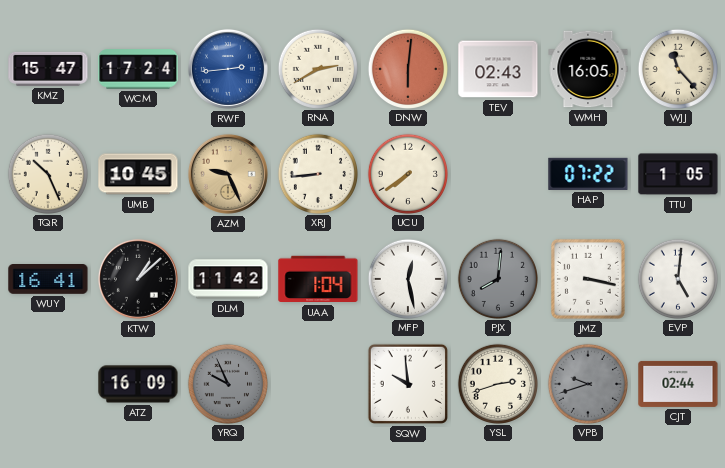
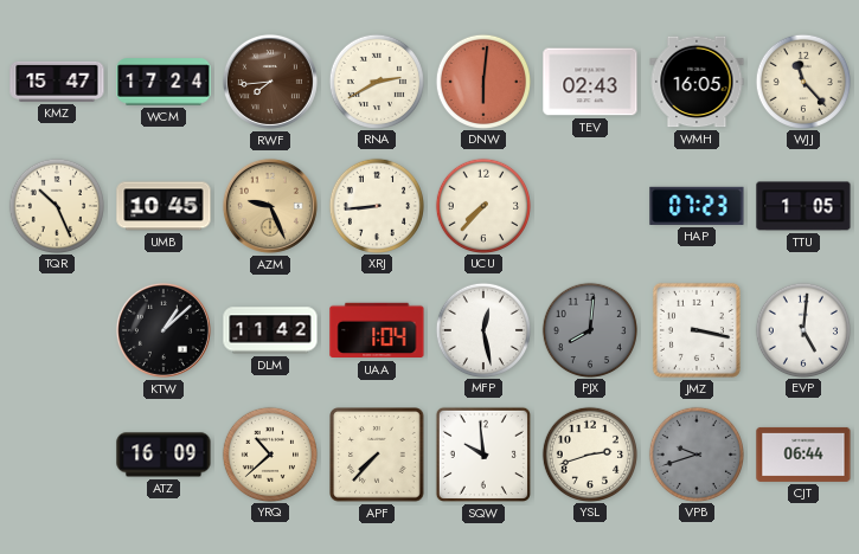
RWF: 2:44 -> 7:44
RWF dial: blue -> brown
UCU: 7:39 -> 7:37
HAP: 07:22 -> 07:23
WUY: 16:41 -> none
YRQ: 9:56 -> 10:38
YRQ dial: grey -> cream
APF: none -> 7:37
CJT: 02:44 -> 06:44
